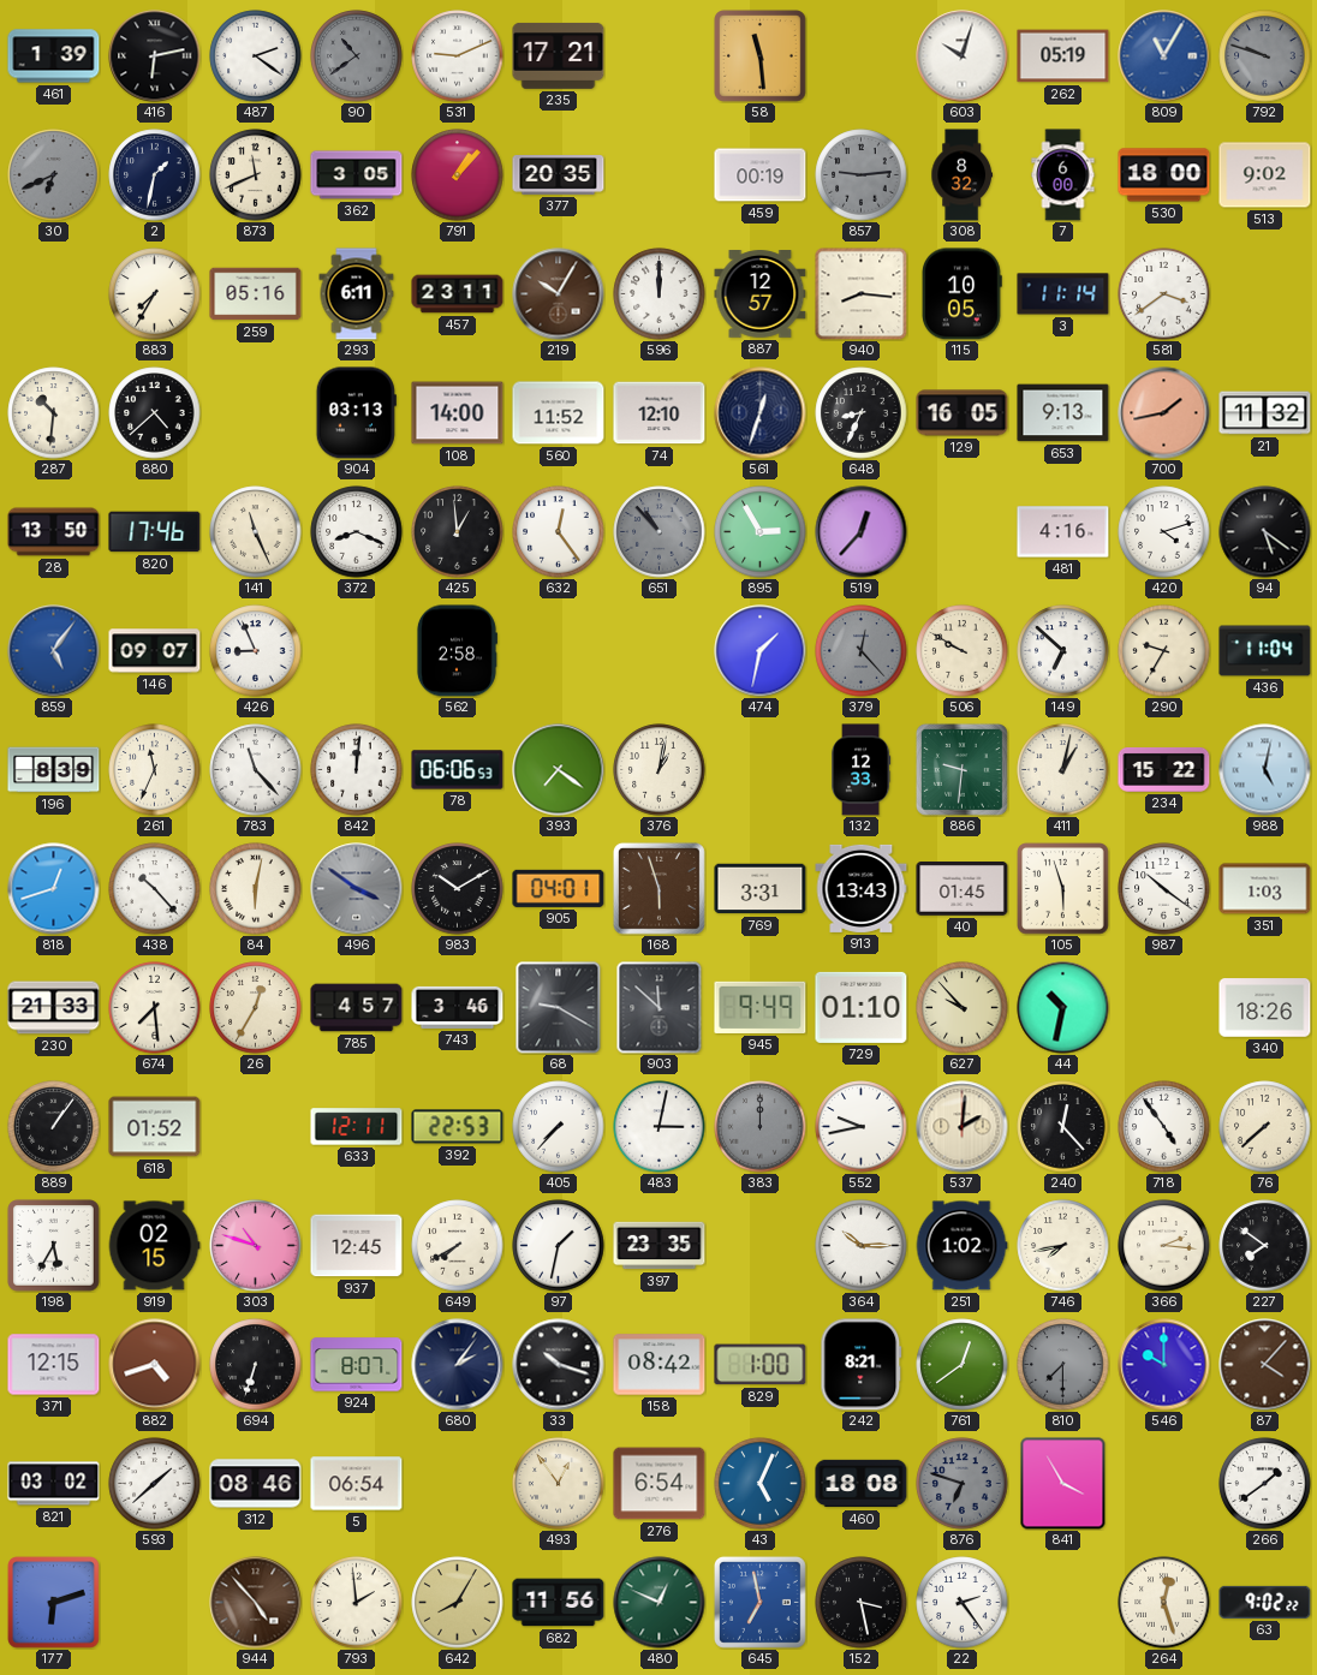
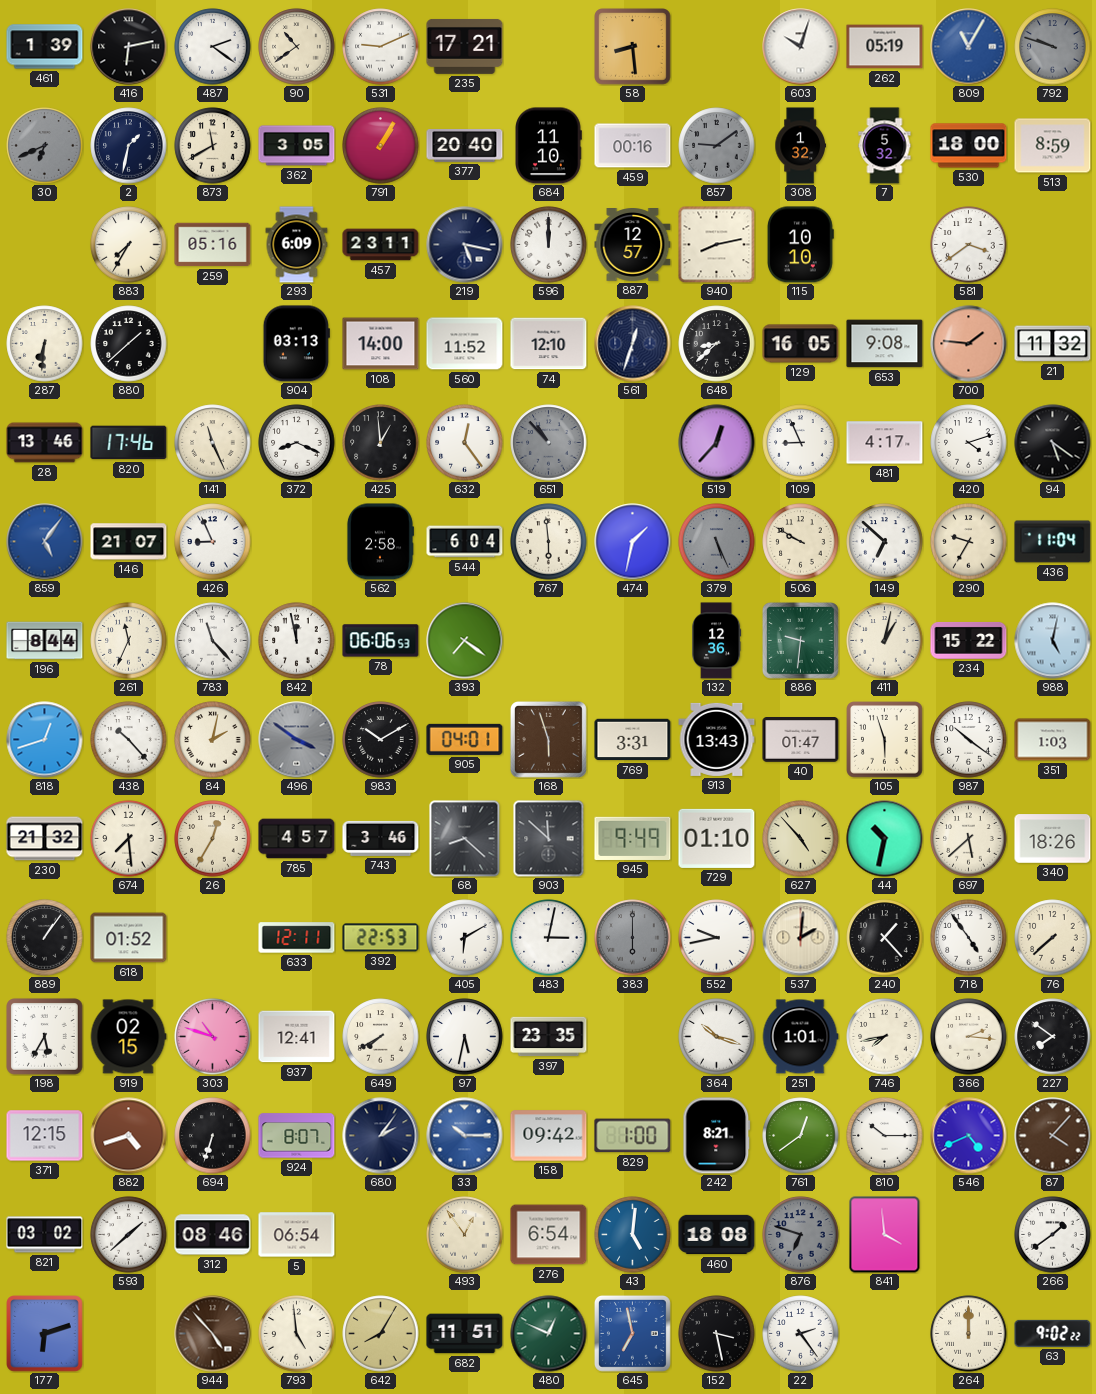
90 dial: grey -> cream
58: 11:29 -> 8:29
873: 11:41 -> 11:40
791: 1:07 -> 1:05
377: 20:35 -> 20:40
684: none -> 11:10
459: 00:19 -> 00:16
857: 9:14 -> 9:09
308: 8:32 -> 1:32
7: 6:00 -> 5:32
513: 9:02 -> 8:59
293: 6:11 -> 6:09
219: 10:05 -> 5:17
219 dial: brown -> navy
940: 8:16 -> 8:13
115: 10:05 -> 10:10
3: 11:14 -> none
287: 10:31 -> 6:31
880: 4:38 -> 1:38
648: 8:34 -> 8:38
653: 9:13 -> 9:08
700: 1:43 -> 1:46
28: 13:50 -> 13:46
895: 2:55 -> none
109: none -> 8:56
481: 4:16 -> 4:17
146: 09:07 -> 21:07
544: none -> 6:04
767: none -> 5:59
379: 12:23 -> 5:26
196: 8:39 -> 8:44
842: 12:01 -> 11:58
376: 1:02 -> none
132: 12:33 -> 12:36
84: 6:02 -> 2:02
40: 01:45 -> 01:47
230: 21:33 -> 21:32
68: 9:20 -> 8:22
627: 9:53 -> 4:53
697: none -> 5:38
405: 7:37 -> 6:10
383: 12:00 -> 6:00
240: 12:23 -> 1:23
937: 12:45 -> 12:41
97: 1:32 -> 5:32
364: 10:15 -> 10:18
251: 1:02 -> 1:01
33: 10:18 -> 10:15
33 dial: black -> blue
158: 08:42 -> 09:42
810: 7:30 -> 10:15
810 dial: grey -> white
546: 10:00 -> 4:41
43: 5:04 -> 5:01
841: 3:55 -> 3:59
793: 1:59 -> 4:59
682: 11:56 -> 11:51
264: 12:27 -> 12:00
